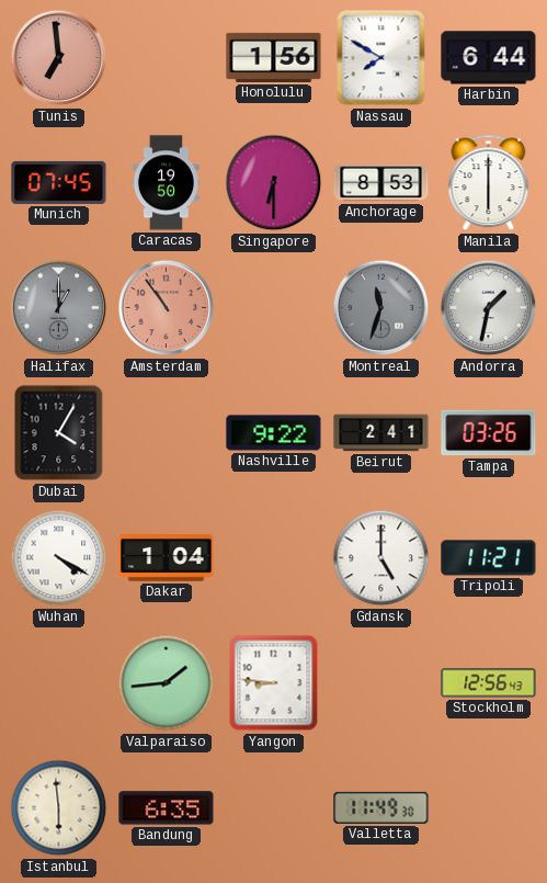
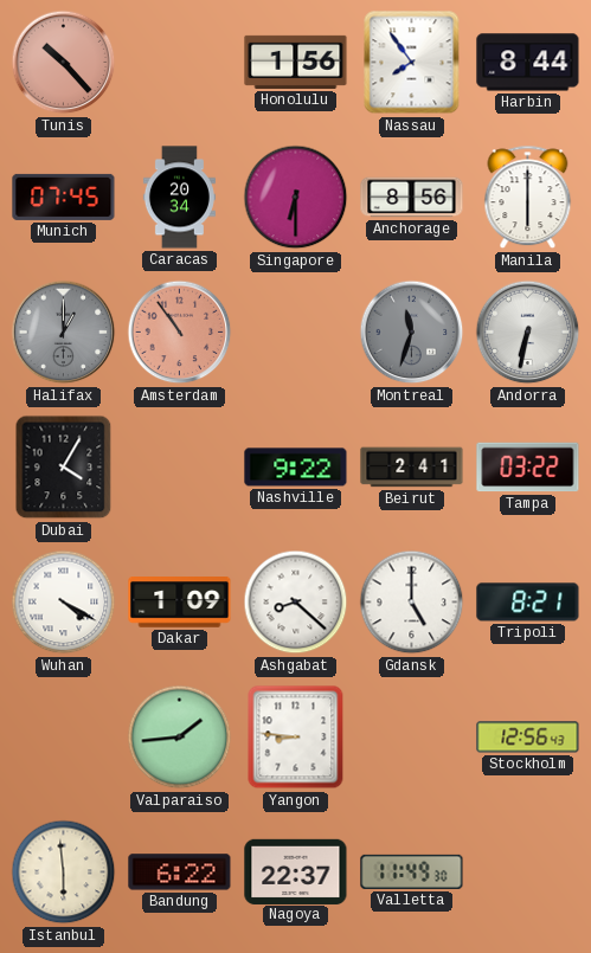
Tunis: 6:59 -> 10:23
Nassau: 7:50 -> 7:54
Harbin: 6:44 -> 8:44
Caracas: 19:50 -> 20:34
Anchorage: 8:53 -> 8:56
Andorra: 1:32 -> 6:32
Tampa: 03:26 -> 03:22
Dakar: 1:04 -> 1:09
Ashgabat: none -> 8:22
Tripoli: 11:21 -> 8:21
Bandung: 6:35 -> 6:22
Nagoya: none -> 22:37
